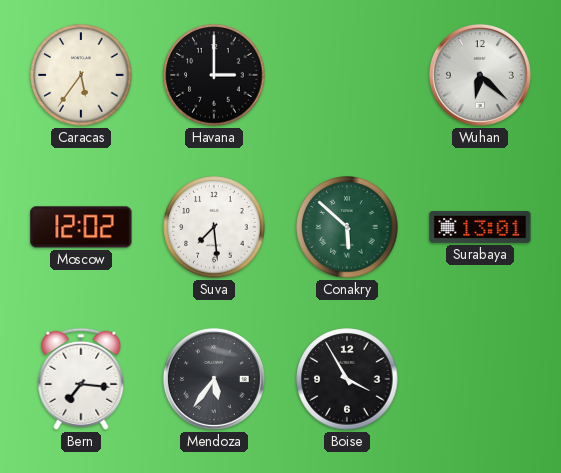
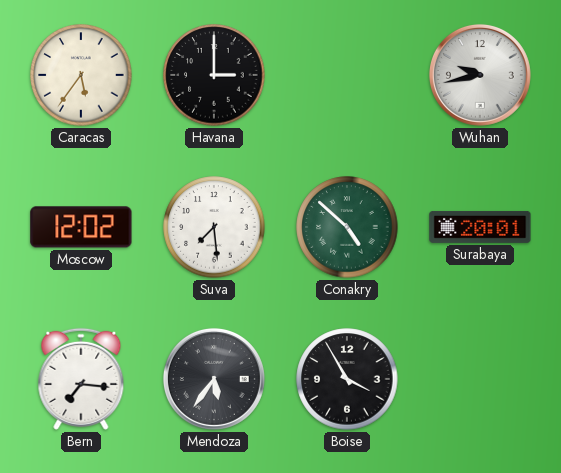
Wuhan: 6:22 -> 9:43
Conakry: 5:52 -> 4:52
Surabaya: 13:01 -> 20:01
